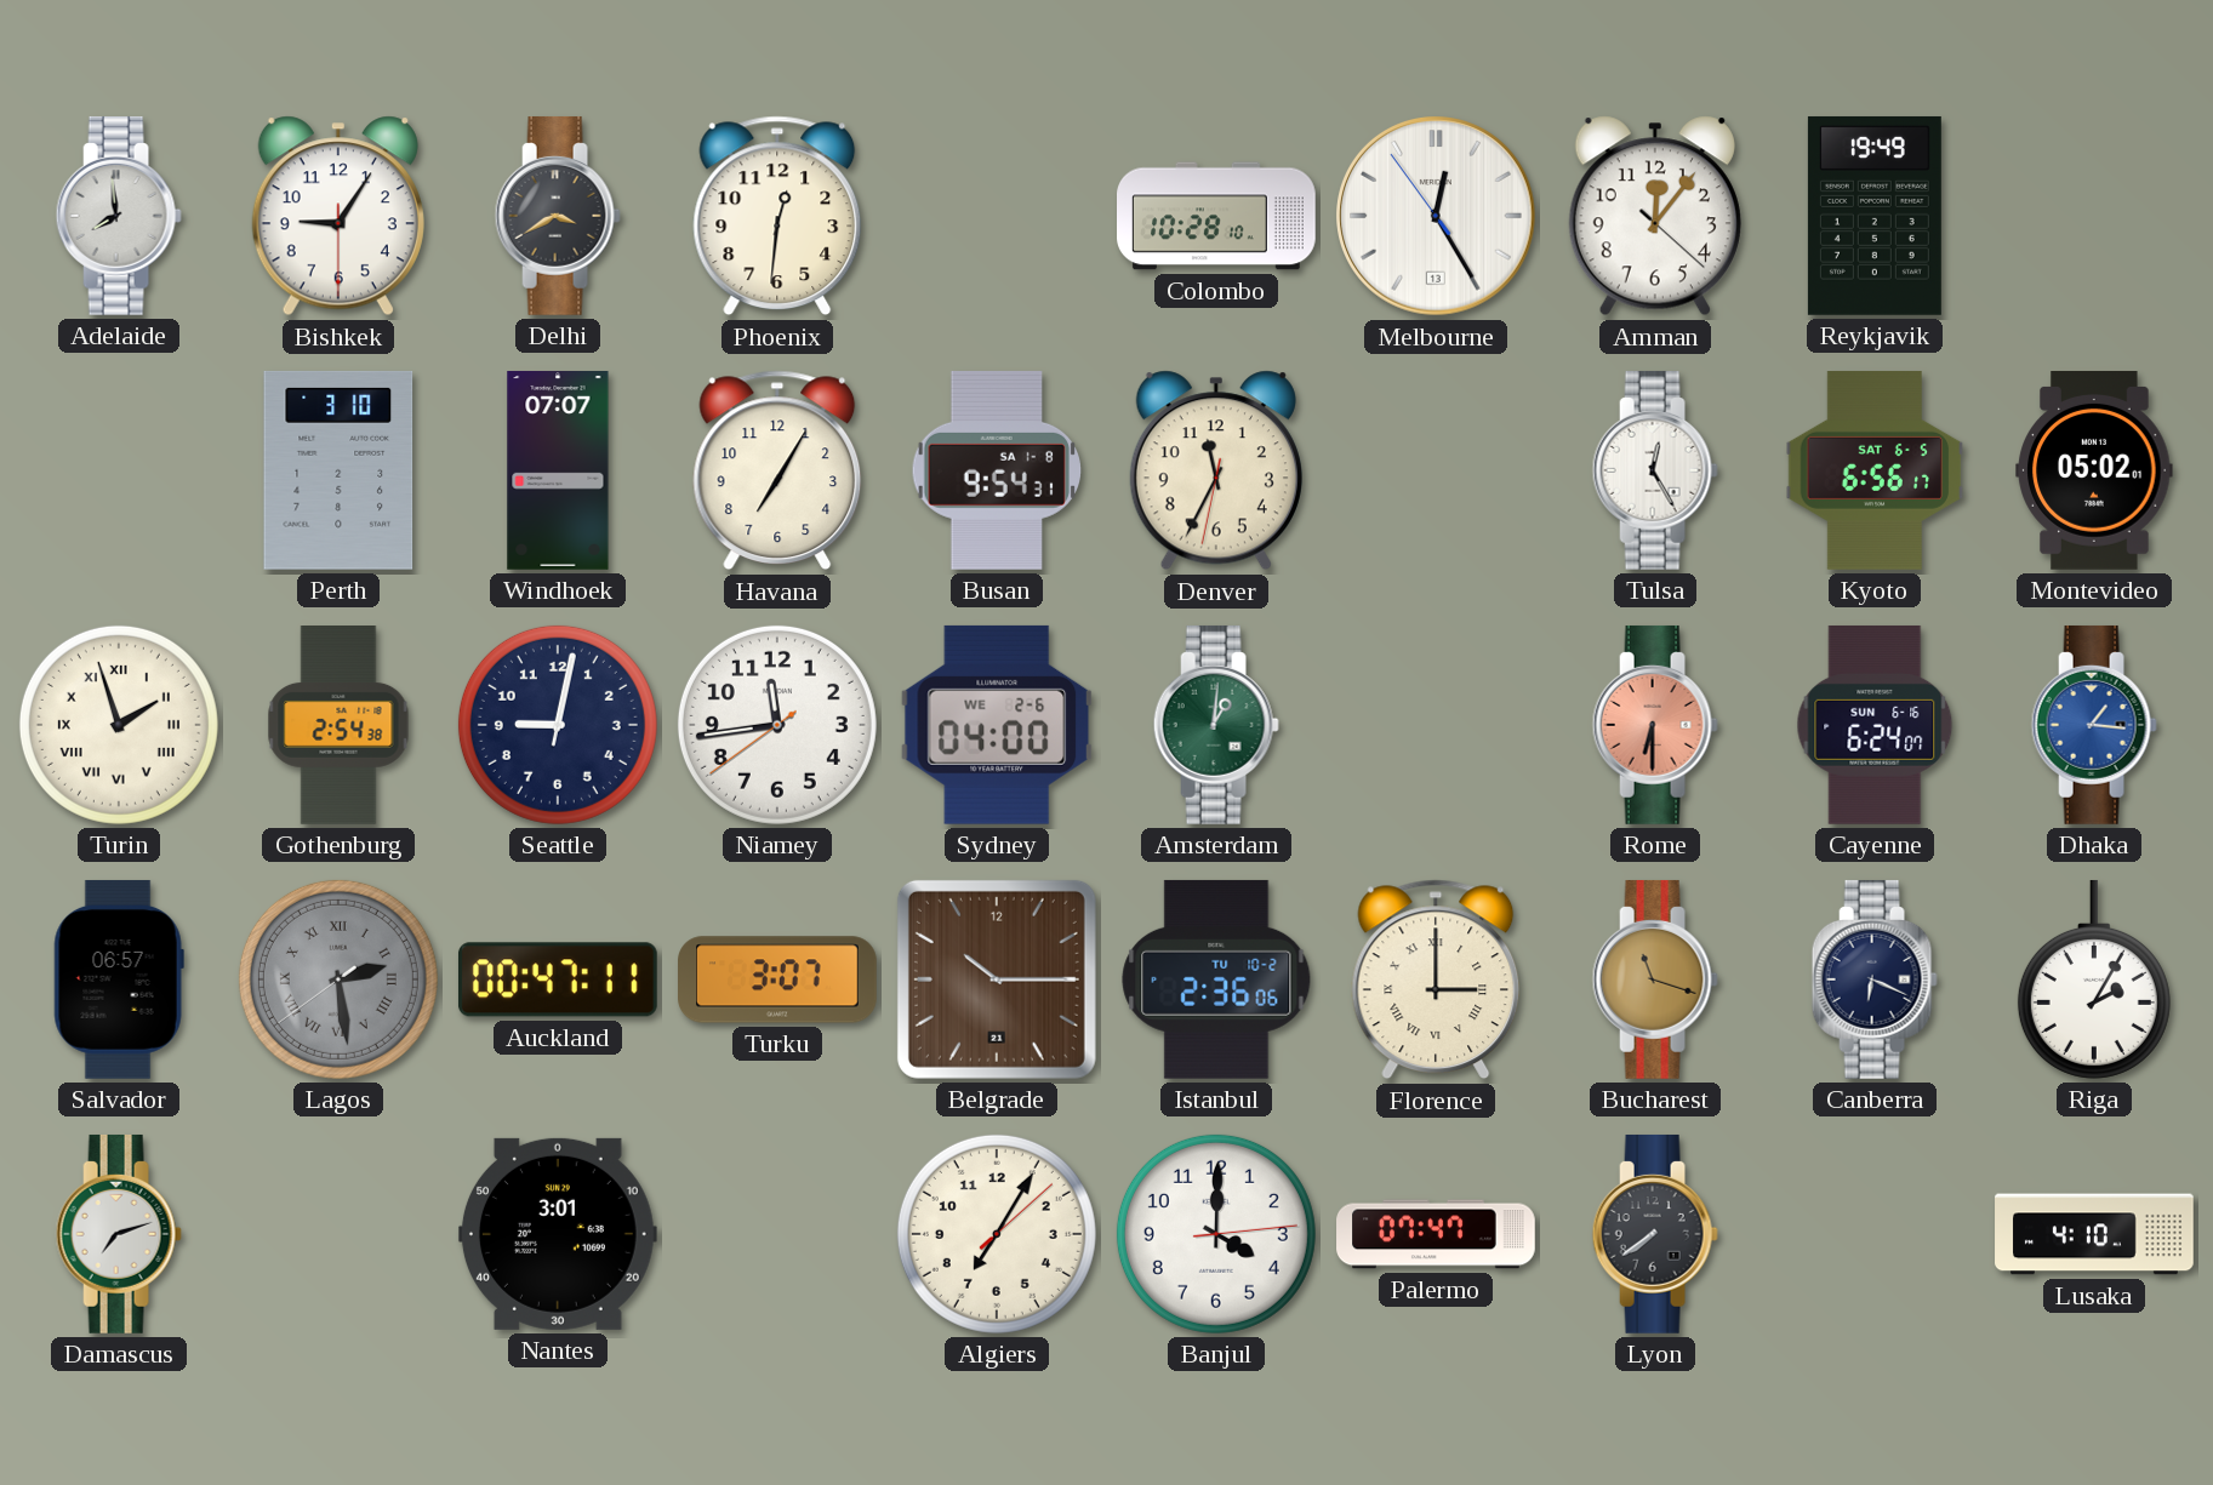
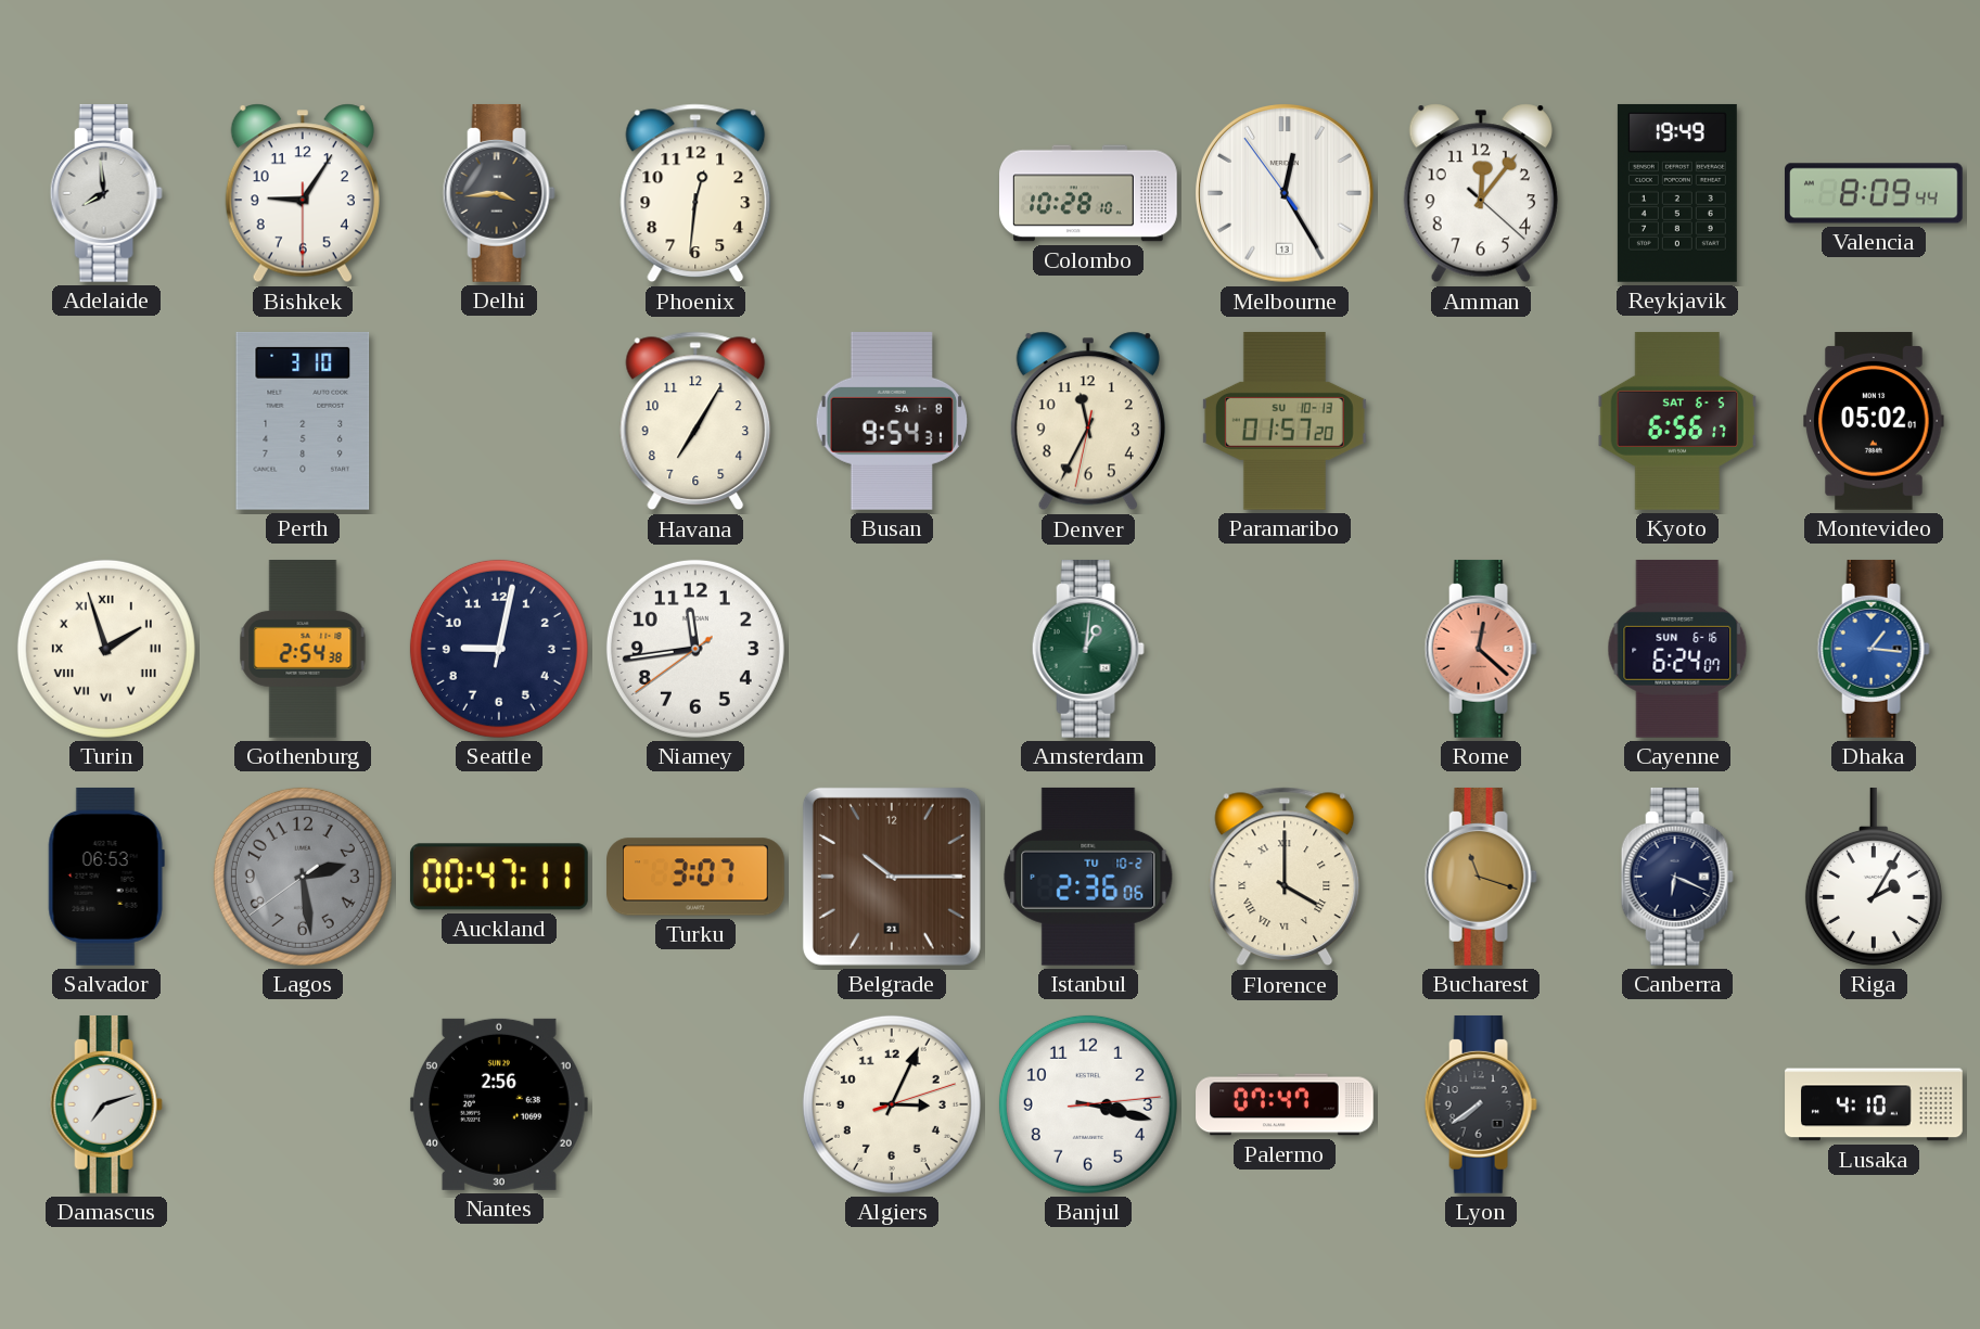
Delhi: 3:40 -> 3:44
Valencia: none -> 8:09
Windhoek: 07:07 -> none
Paramaribo: none -> 01:57
Tulsa: 12:25 -> none
Sydney: 04:00 -> none
Rome: 6:30 -> 12:22
Salvador: 06:57 -> 06:53
Lagos numerals: Roman -> Arabic
Florence: 3:00 -> 4:00
Nantes: 3:01 -> 2:56
Algiers: 7:05 -> 3:04
Banjul: 4:00 -> 3:17
